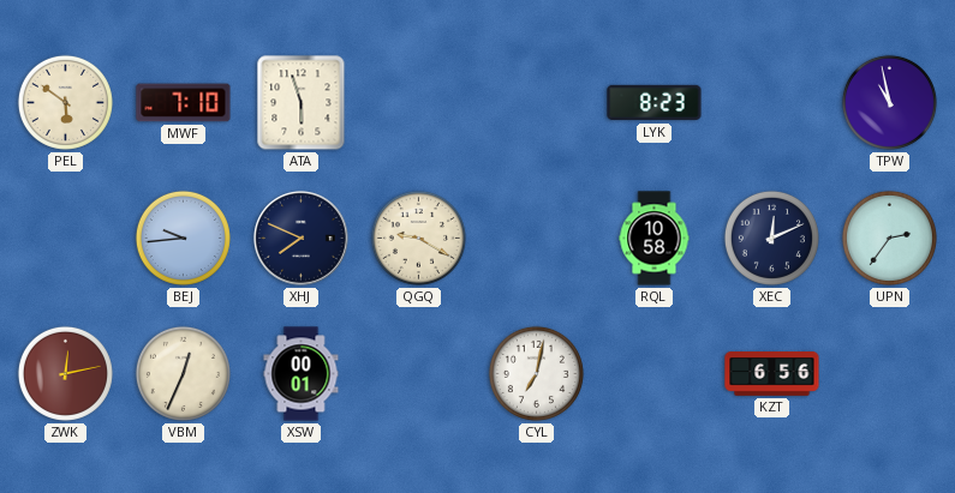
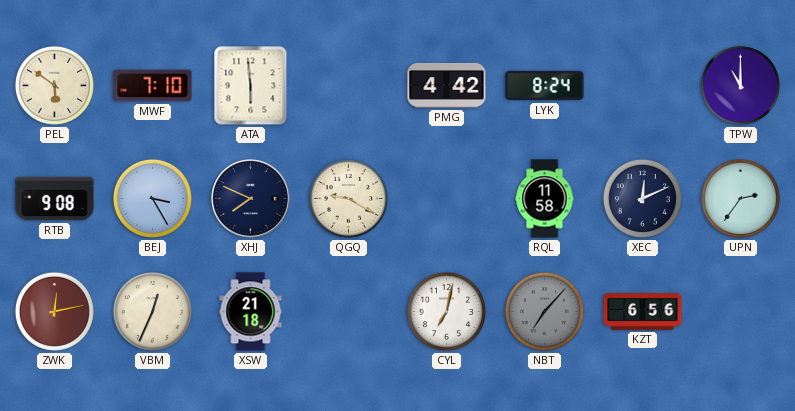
ATA: 5:57 -> 5:59
PMG: none -> 4:42
LYK: 8:23 -> 8:24
TPW: 10:58 -> 11:00
RTB: none -> 9:08
BEJ: 9:44 -> 3:25
RQL: 10:58 -> 11:58
XSW: 00:01 -> 21:18
NBT: none -> 7:07
